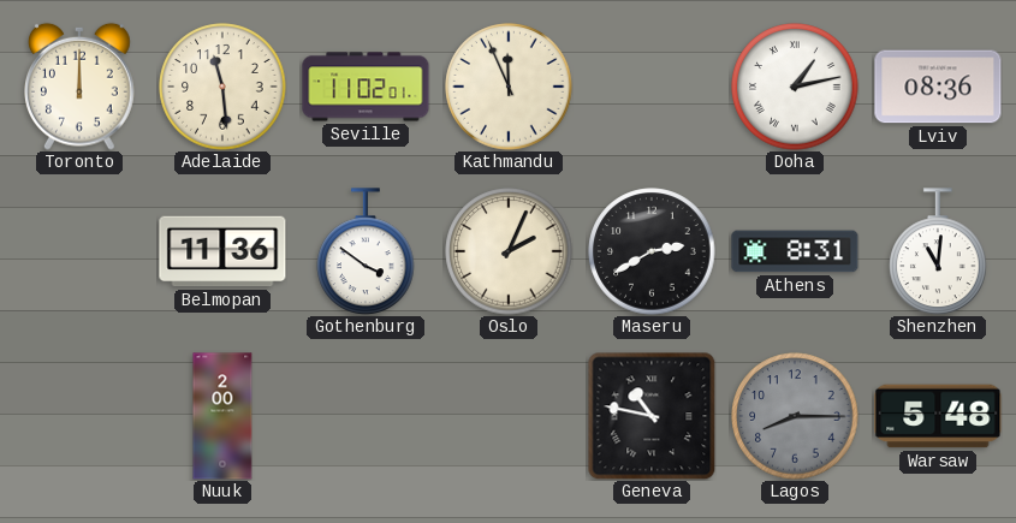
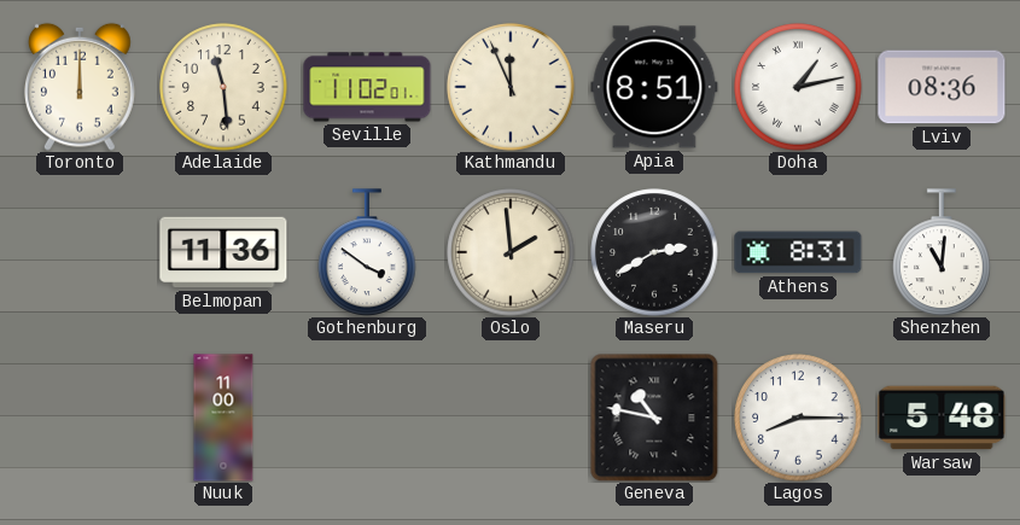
Apia: none -> 8:51
Oslo: 2:04 -> 1:59
Nuuk: 2:00 -> 11:00
Lagos dial: grey -> white
